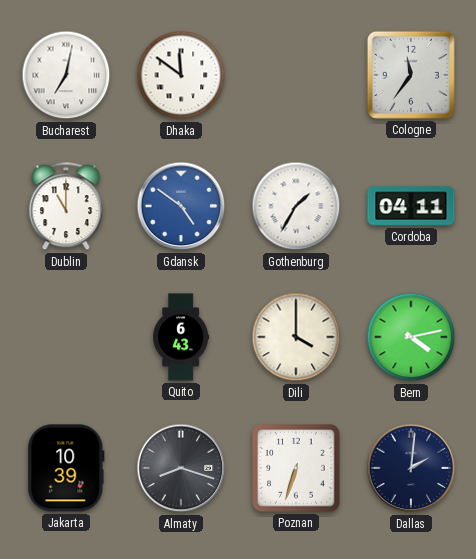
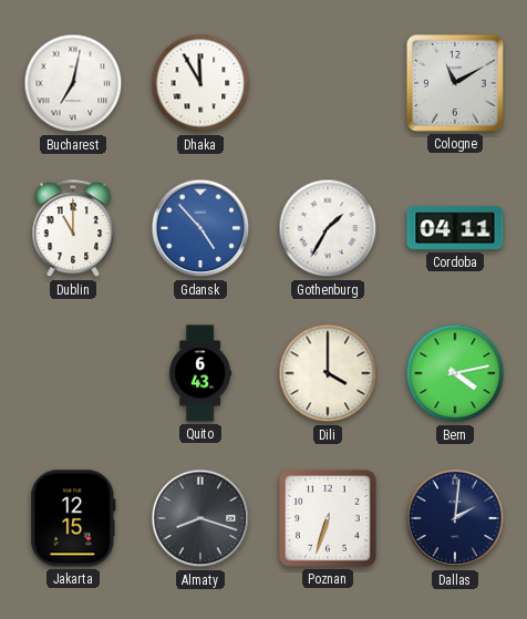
Dhaka: 11:51 -> 11:55
Cologne: 11:36 -> 11:10
Gdansk: 4:51 -> 4:53
Jakarta: 10:39 -> 12:15
